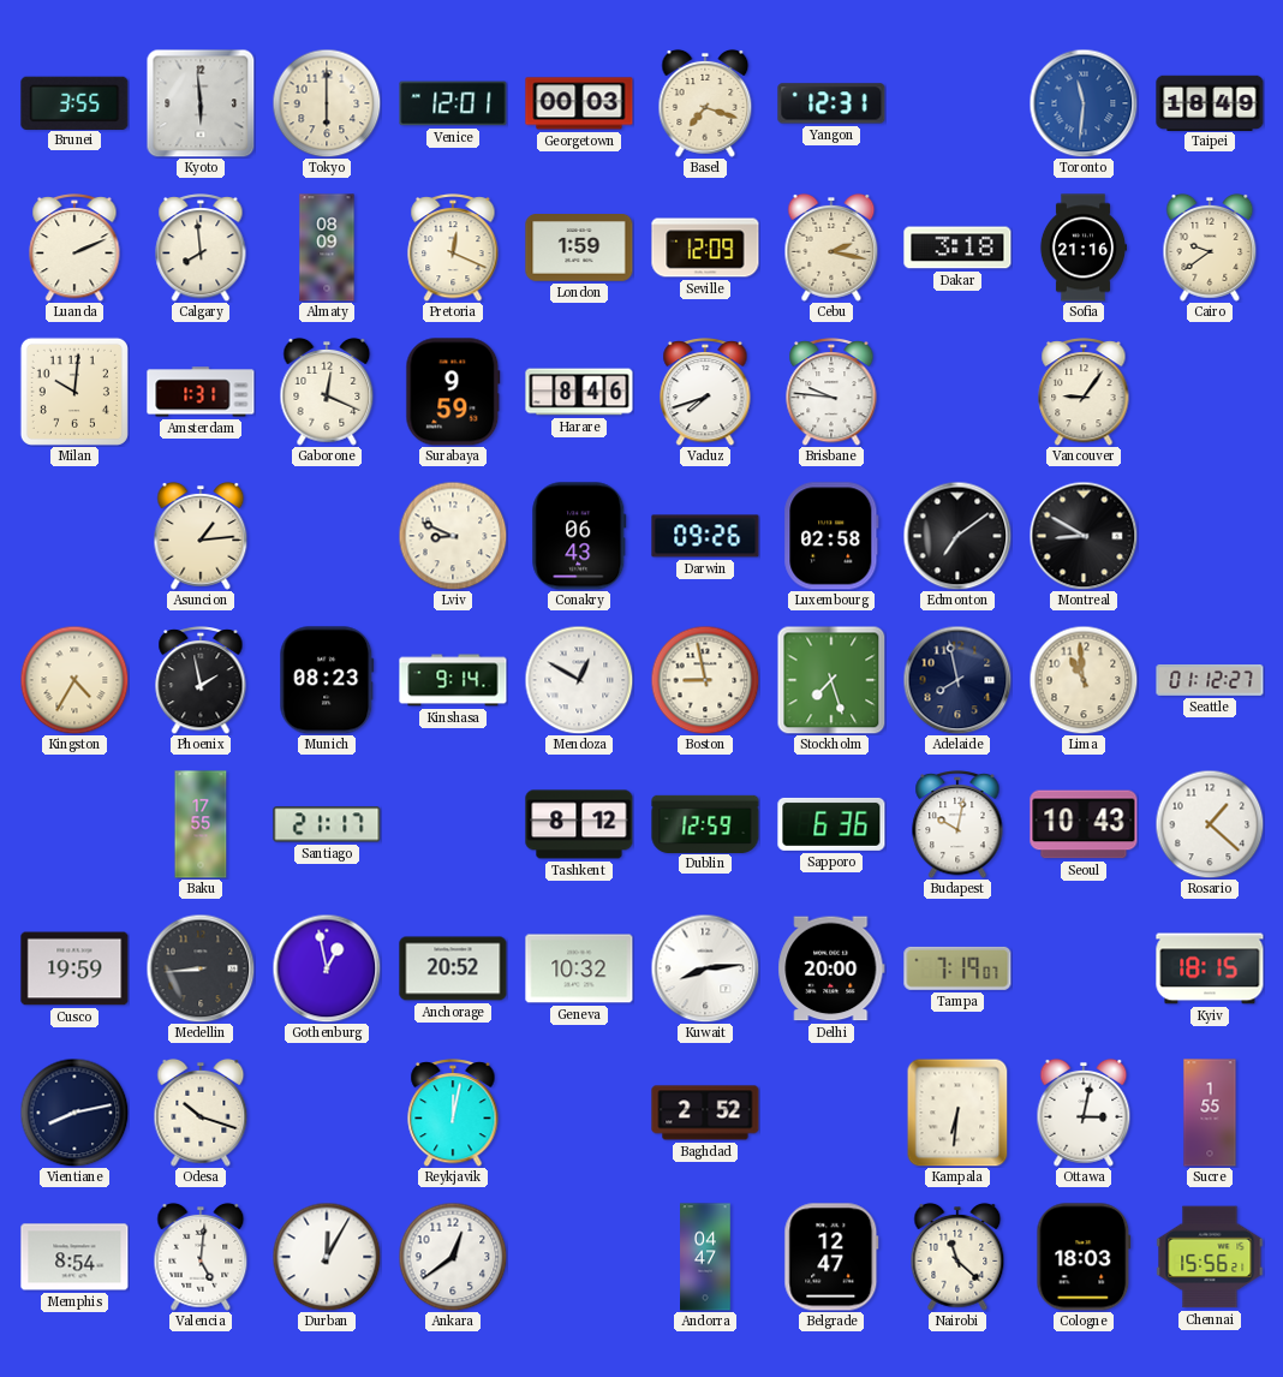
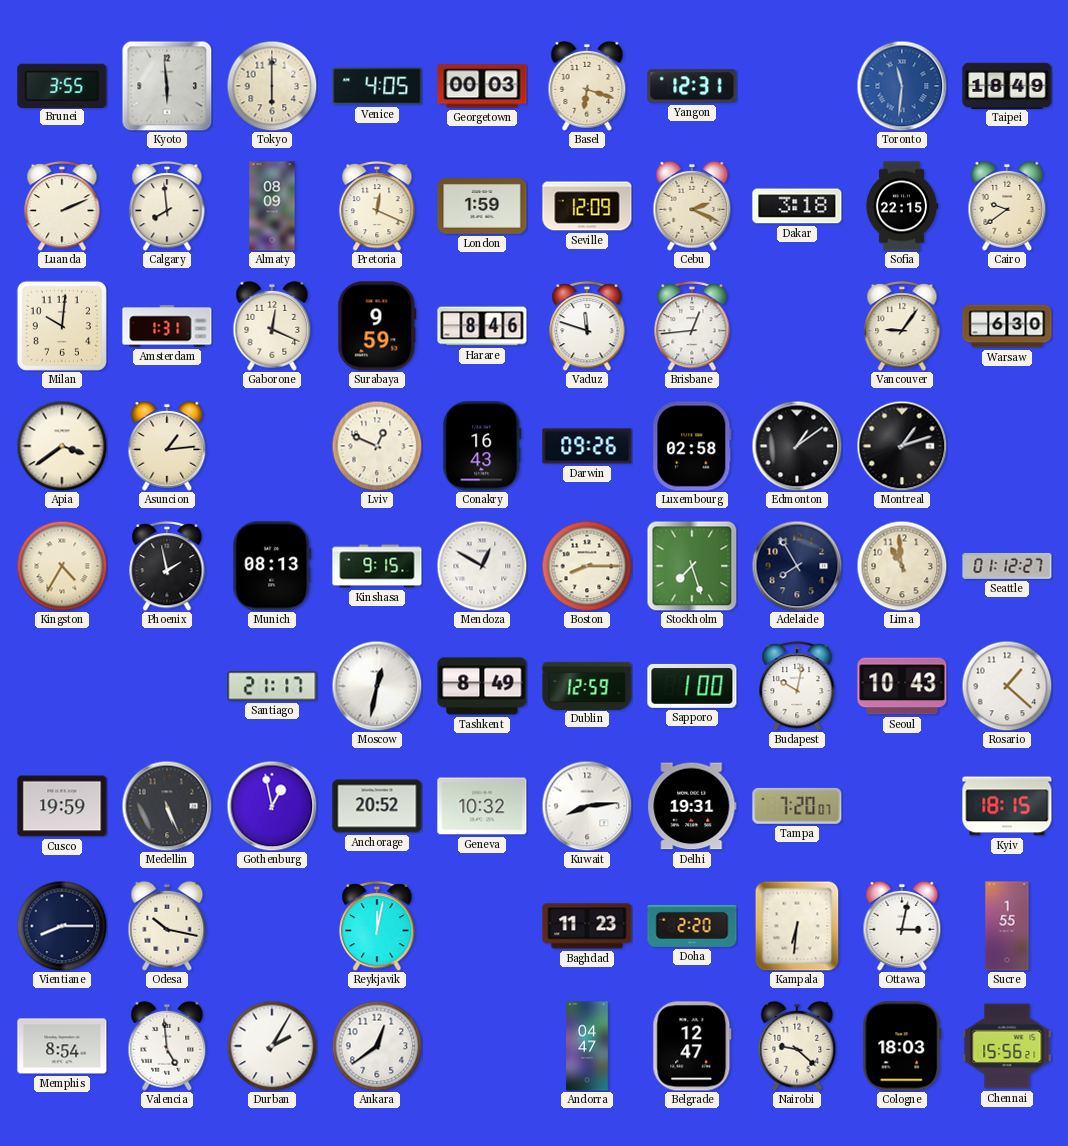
Venice: 12:01 -> 4:05
Basel: 7:18 -> 6:18
Cebu: 2:17 -> 2:19
Sofia: 21:16 -> 22:15
Vaduz: 7:42 -> 11:48
Brisbane: 9:46 -> 12:44
Warsaw: none -> 6:30
Apia: none -> 3:39
Lviv: 8:49 -> 12:49
Conakry: 06:43 -> 16:43
Edmonton: 7:09 -> 1:09
Montreal: 8:50 -> 1:12
Munich: 08:23 -> 08:13
Kinshasa: 9:14 -> 9:15
Boston: 8:58 -> 8:15
Adelaide: 7:58 -> 7:55
Baku: 17:55 -> none
Moscow: none -> 12:32
Tashkent: 8:12 -> 8:49
Sapporo: 6:36 -> 1:00
Medellin: 8:44 -> 5:26
Delhi: 20:00 -> 19:31
Tampa: 7:19 -> 7:20
Vientiane: 8:13 -> 8:15
Odesa: 10:18 -> 10:17
Baghdad: 2:52 -> 11:23
Doha: none -> 2:20
Valencia: 5:01 -> 4:59
Durban: 12:05 -> 2:05
Nairobi: 11:22 -> 9:22
